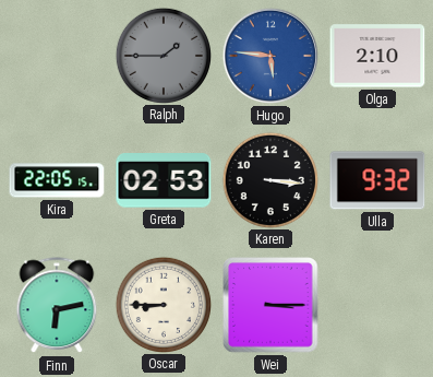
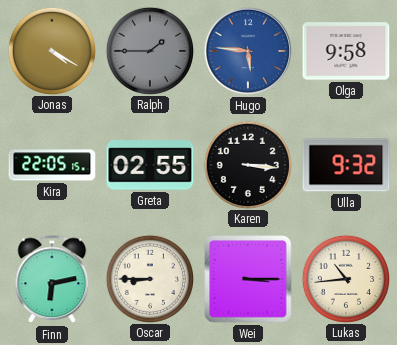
Jonas: none -> 4:20
Olga: 2:10 -> 9:58
Greta: 02:53 -> 02:55
Lukas: none -> 10:44
